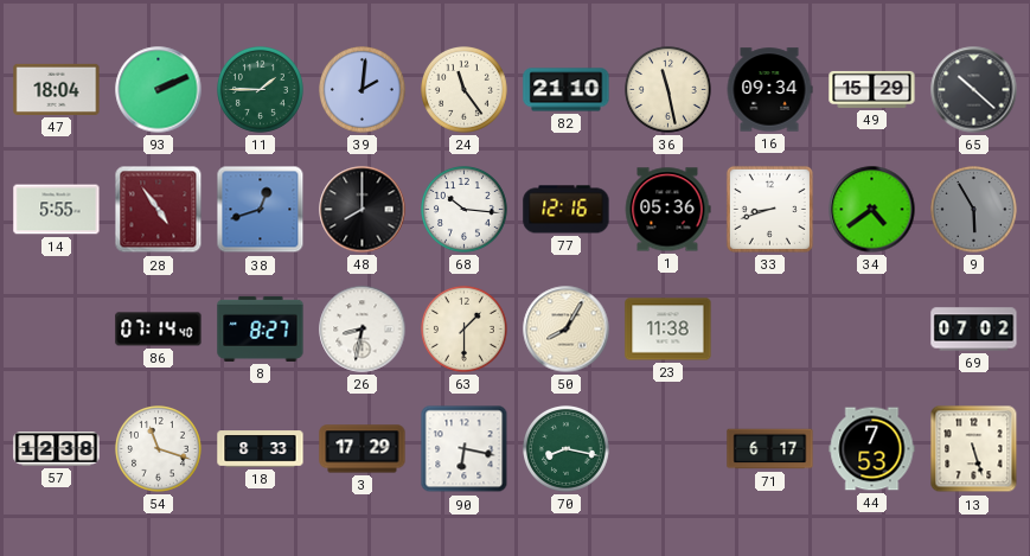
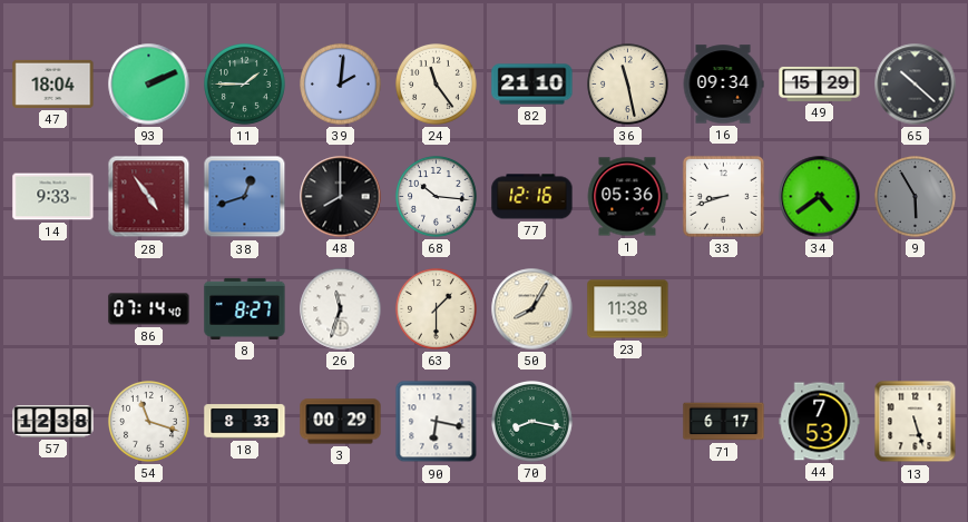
14: 5:55 -> 9:33
26: 8:32 -> 11:33
69: 07:02 -> none
3: 17:29 -> 00:29
